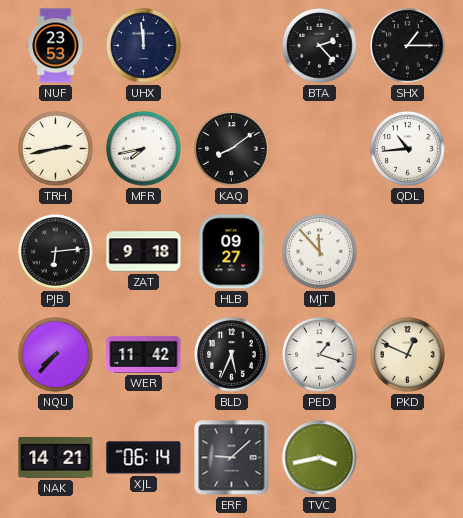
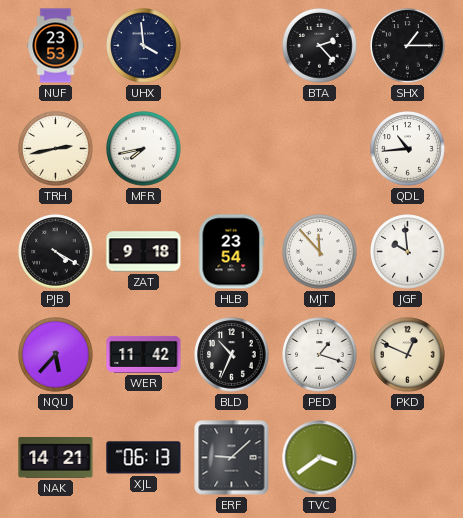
UHX: 11:59 -> 3:59
KAQ: 8:09 -> none
PJB: 6:14 -> 4:20
HLB: 09:27 -> 23:54
JGF: none -> 9:59
NQU: 7:37 -> 5:37
BLD: 5:34 -> 10:34
XJL: 06:14 -> 06:13
TVC: 3:43 -> 3:39
